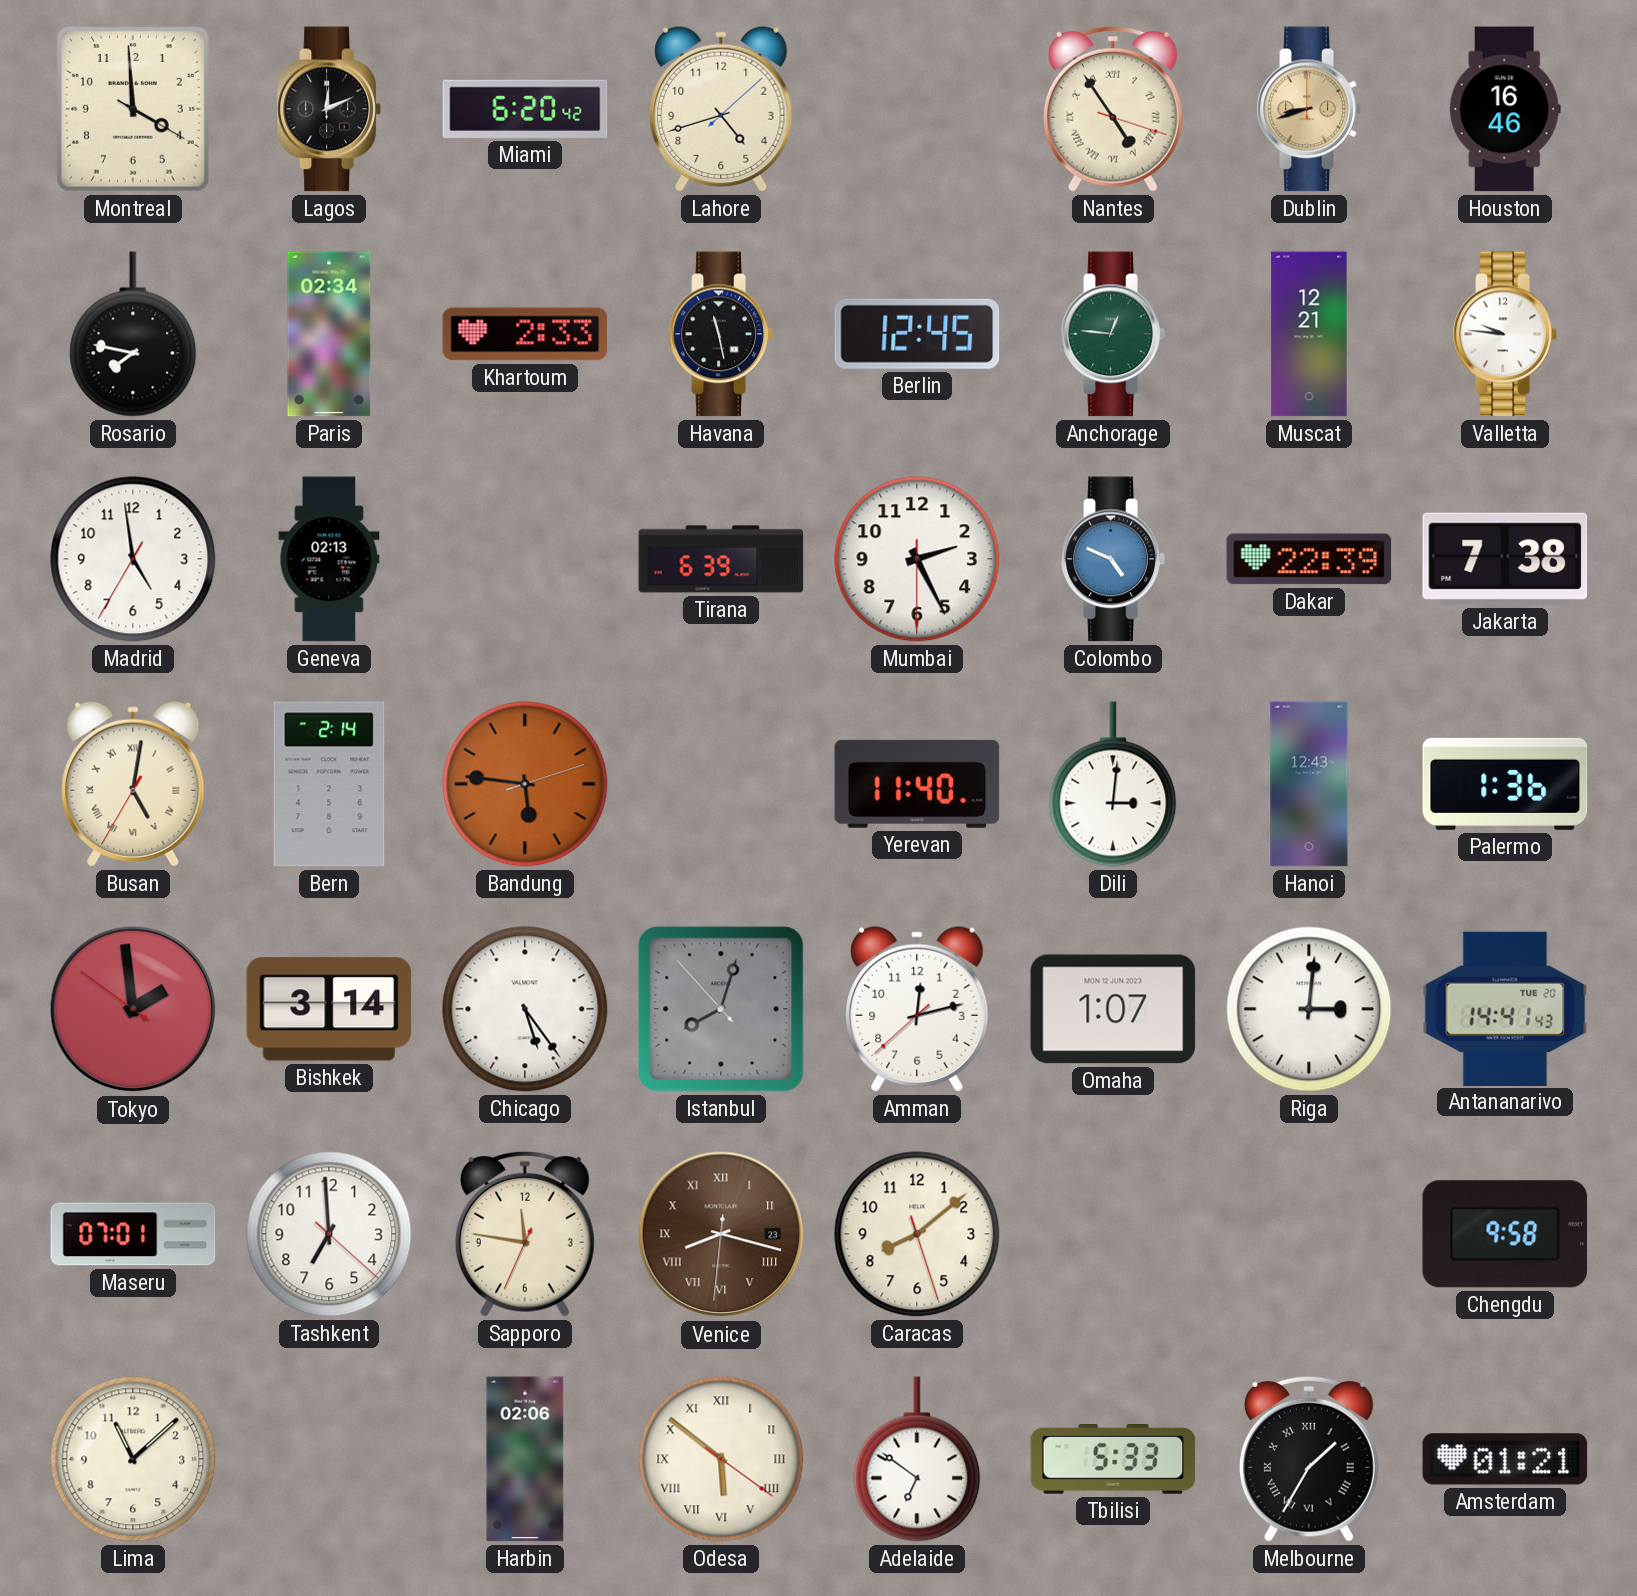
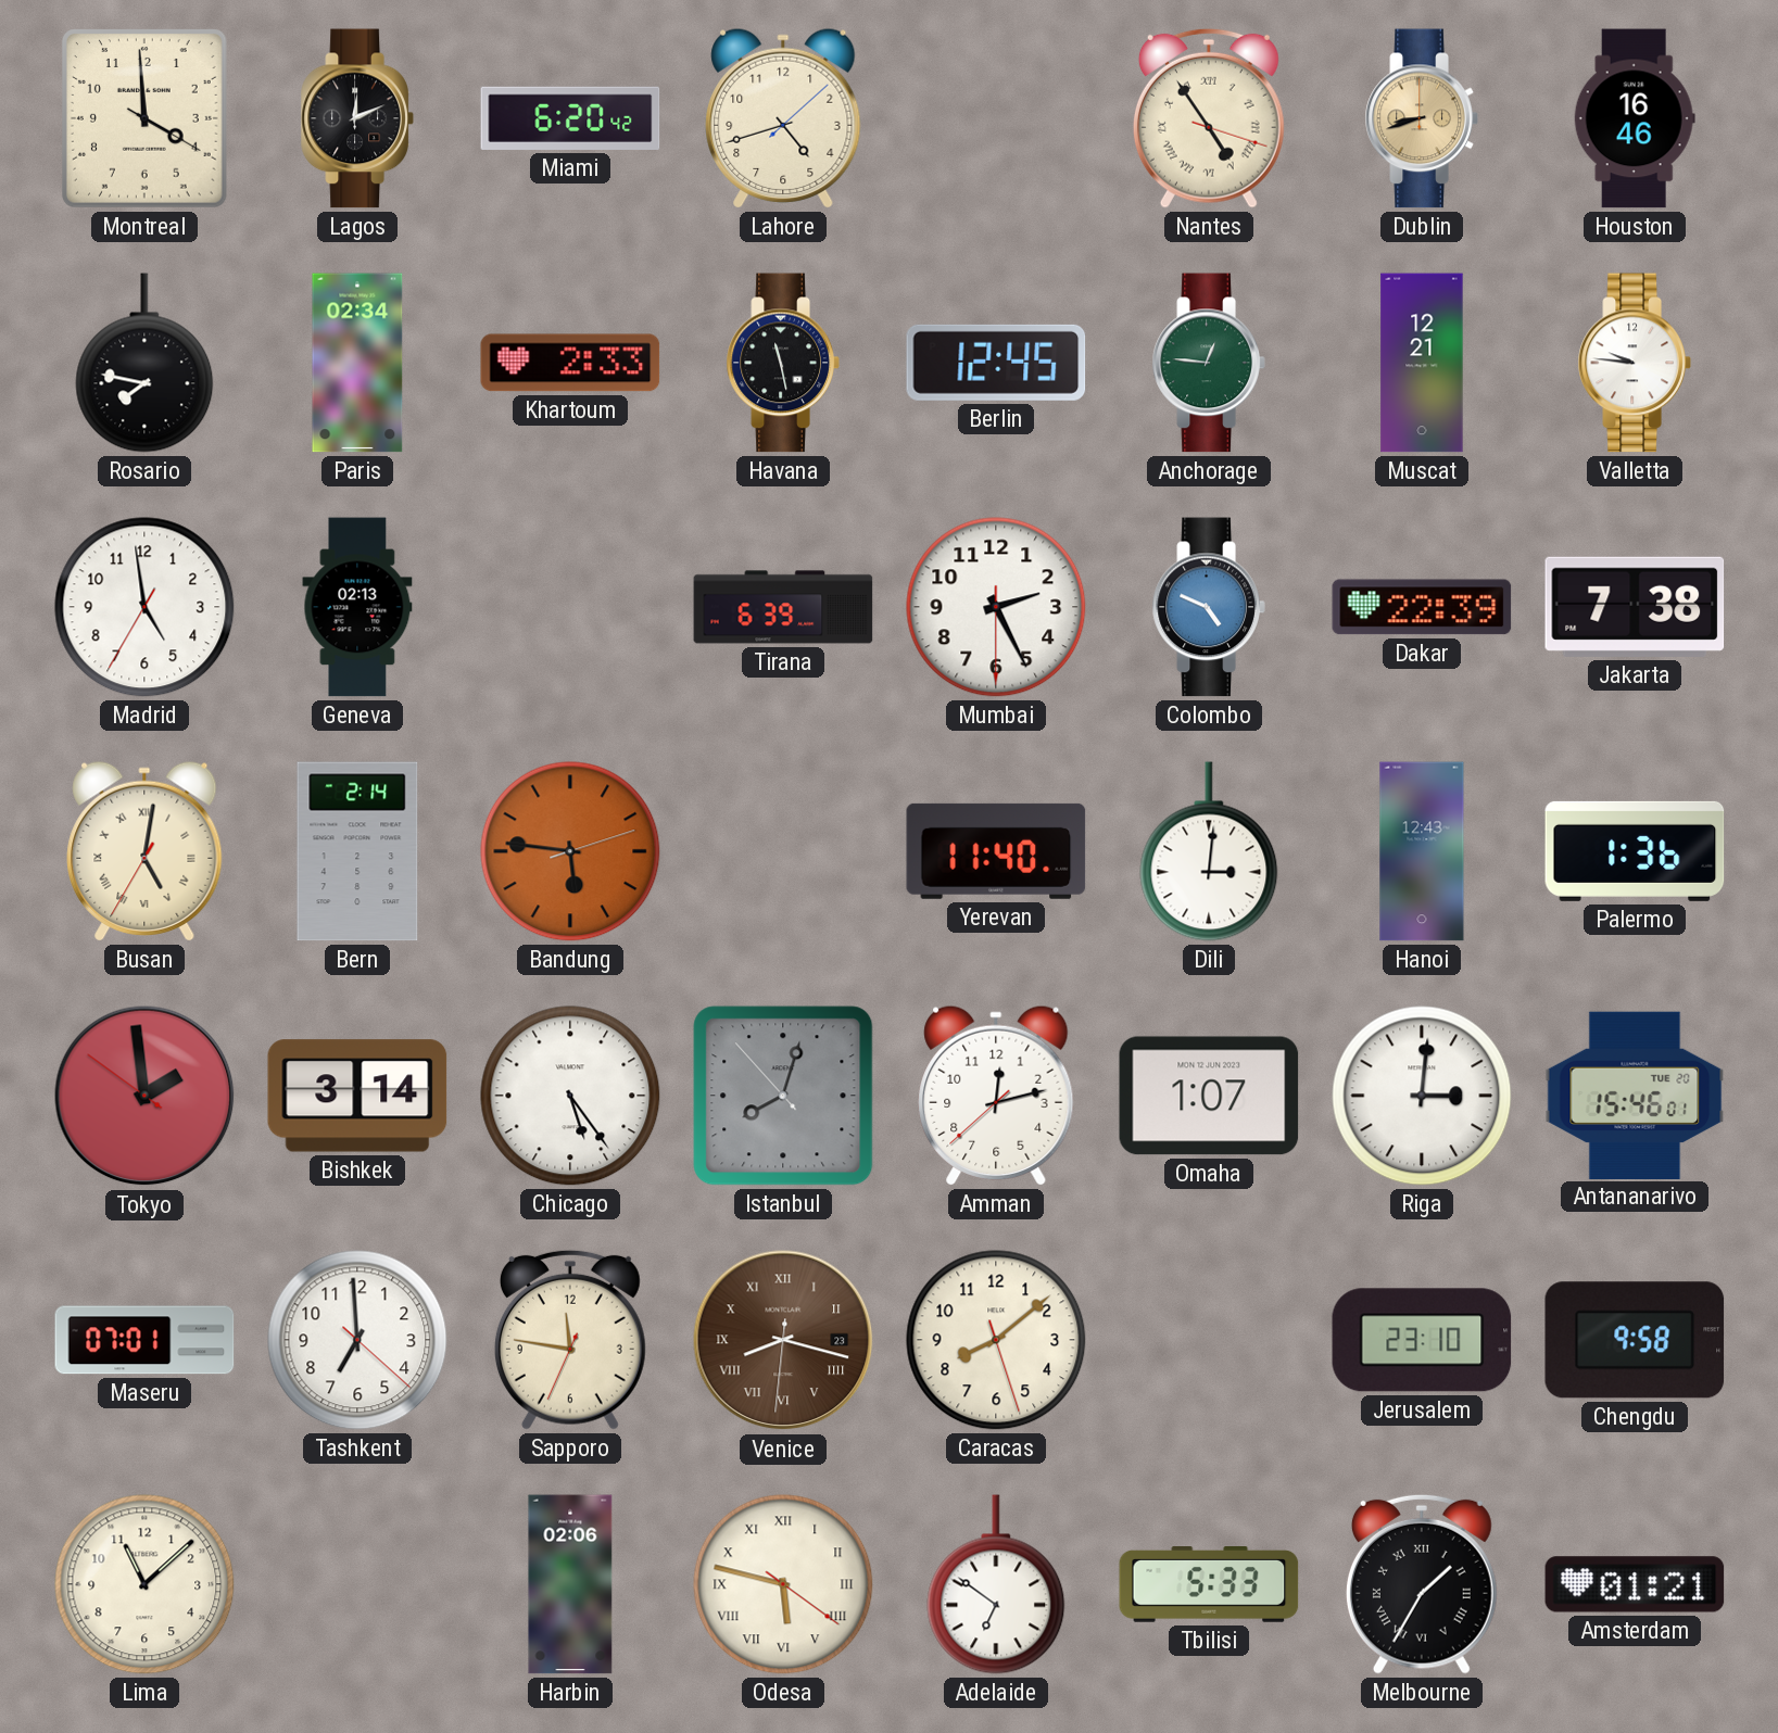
Antananarivo: 14:41 -> 15:46
Jerusalem: none -> 23:10
Odesa: 5:51 -> 5:47
